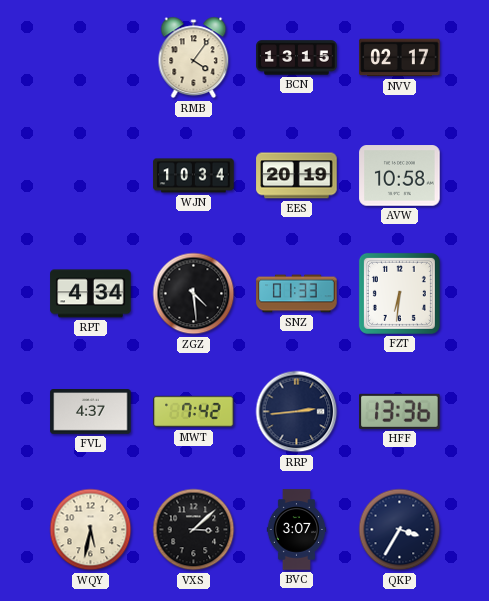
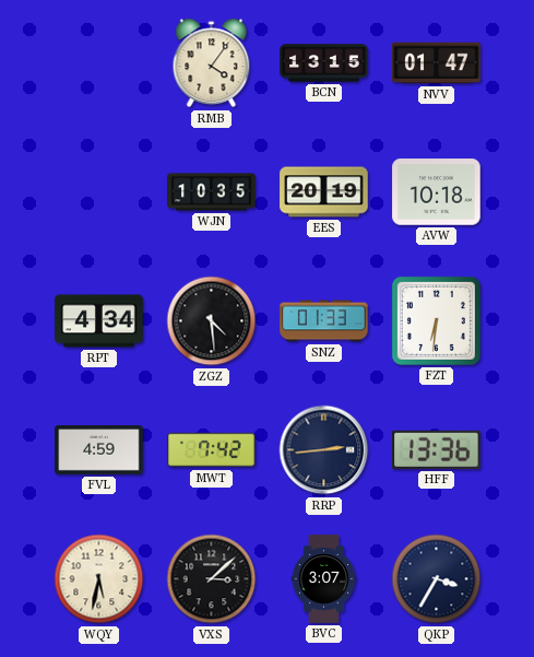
NVV: 02:17 -> 01:47
WJN: 10:34 -> 10:35
AVW: 10:58 -> 10:18
FVL: 4:37 -> 4:59
